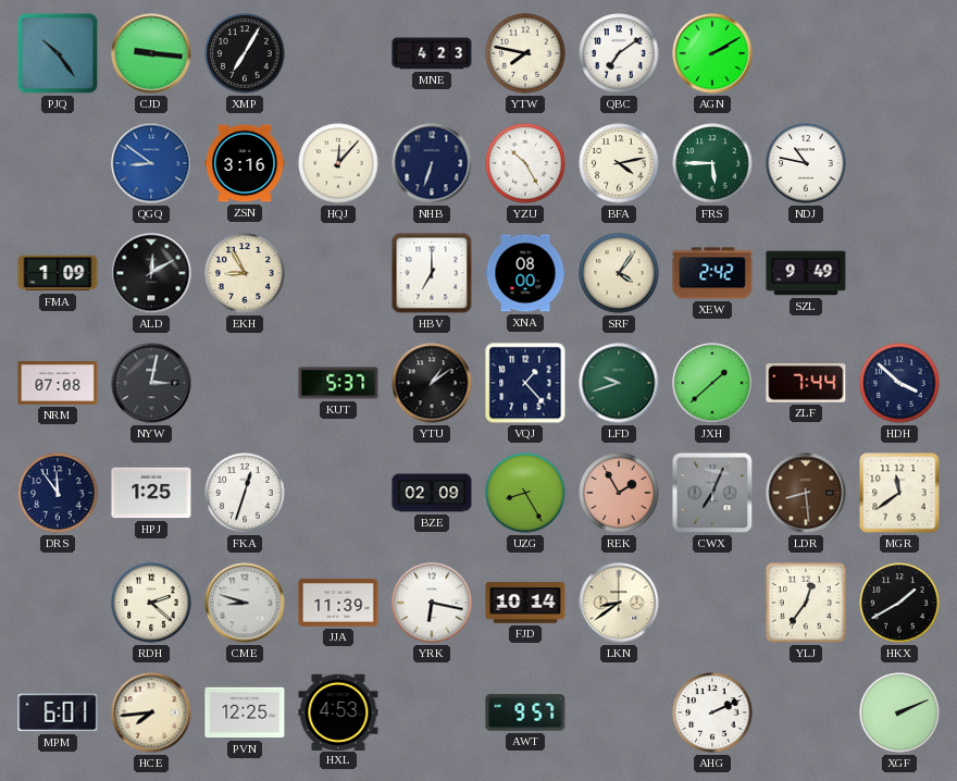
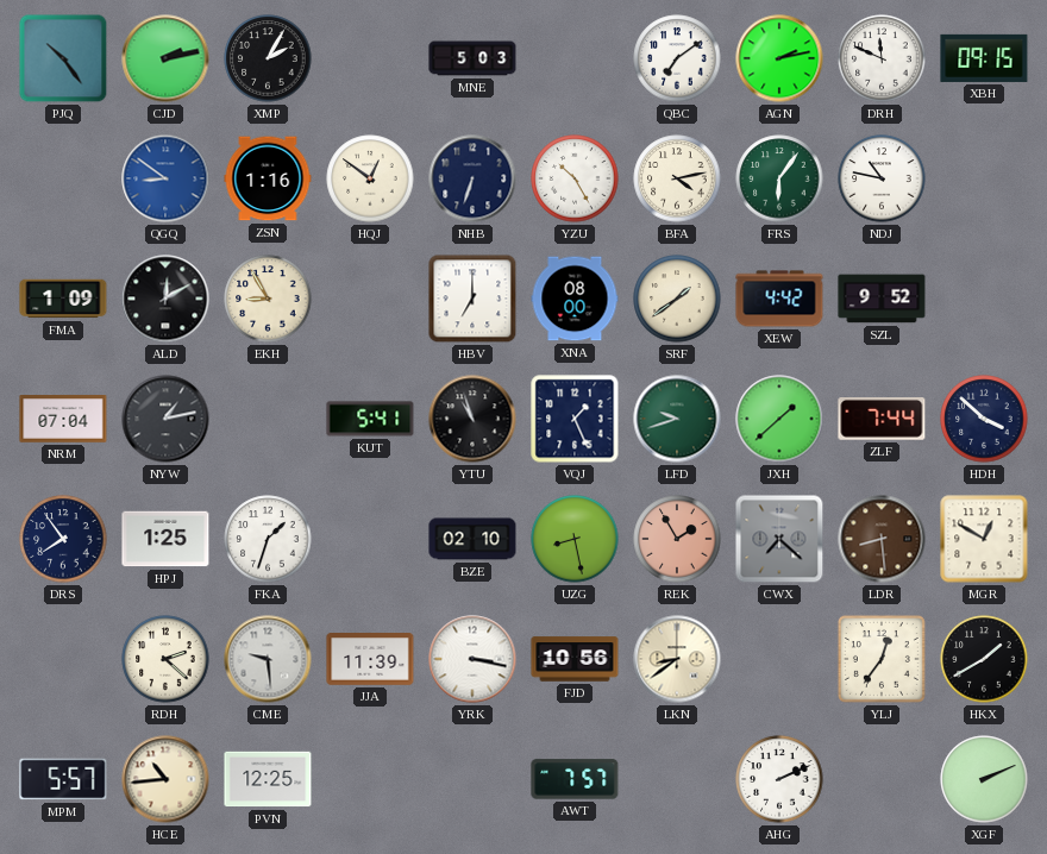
CJD: 9:16 -> 2:13
XMP: 7:05 -> 2:05
MNE: 4:23 -> 5:03
YTW: 7:47 -> none
AGN: 2:10 -> 2:13
DRH: none -> 11:49
XBH: none -> 09:15
ZSN: 3:16 -> 1:16
HQJ: 12:07 -> 12:51
FRS: 5:45 -> 6:06
SRF: 4:06 -> 1:39
XEW: 2:42 -> 4:42
SZL: 9:49 -> 9:52
NRM: 07:08 -> 07:04
NYW: 3:02 -> 1:13
KUT: 5:37 -> 5:41
YTU: 1:09 -> 10:57
VQJ: 1:23 -> 1:26
DRS: 11:54 -> 7:54
FKA: 12:33 -> 1:33
BZE: 02:09 -> 02:10
UZG: 8:25 -> 8:28
CWX: 7:04 -> 7:22
MGR: 11:39 -> 12:50
CME: 8:48 -> 9:29
YRK: 6:17 -> 3:17
FJD: 10:14 -> 10:56
MPM: 6:01 -> 5:57
HCE: 7:44 -> 10:44
HXL: 4:53 -> none
AWT: 9:57 -> 7:57
